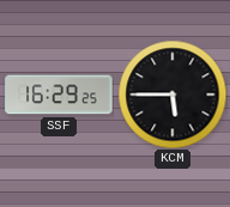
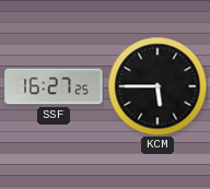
SSF: 16:29 -> 16:27
